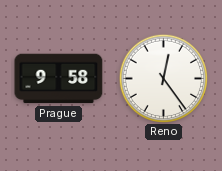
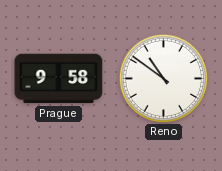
Reno: 12:24 -> 10:51
